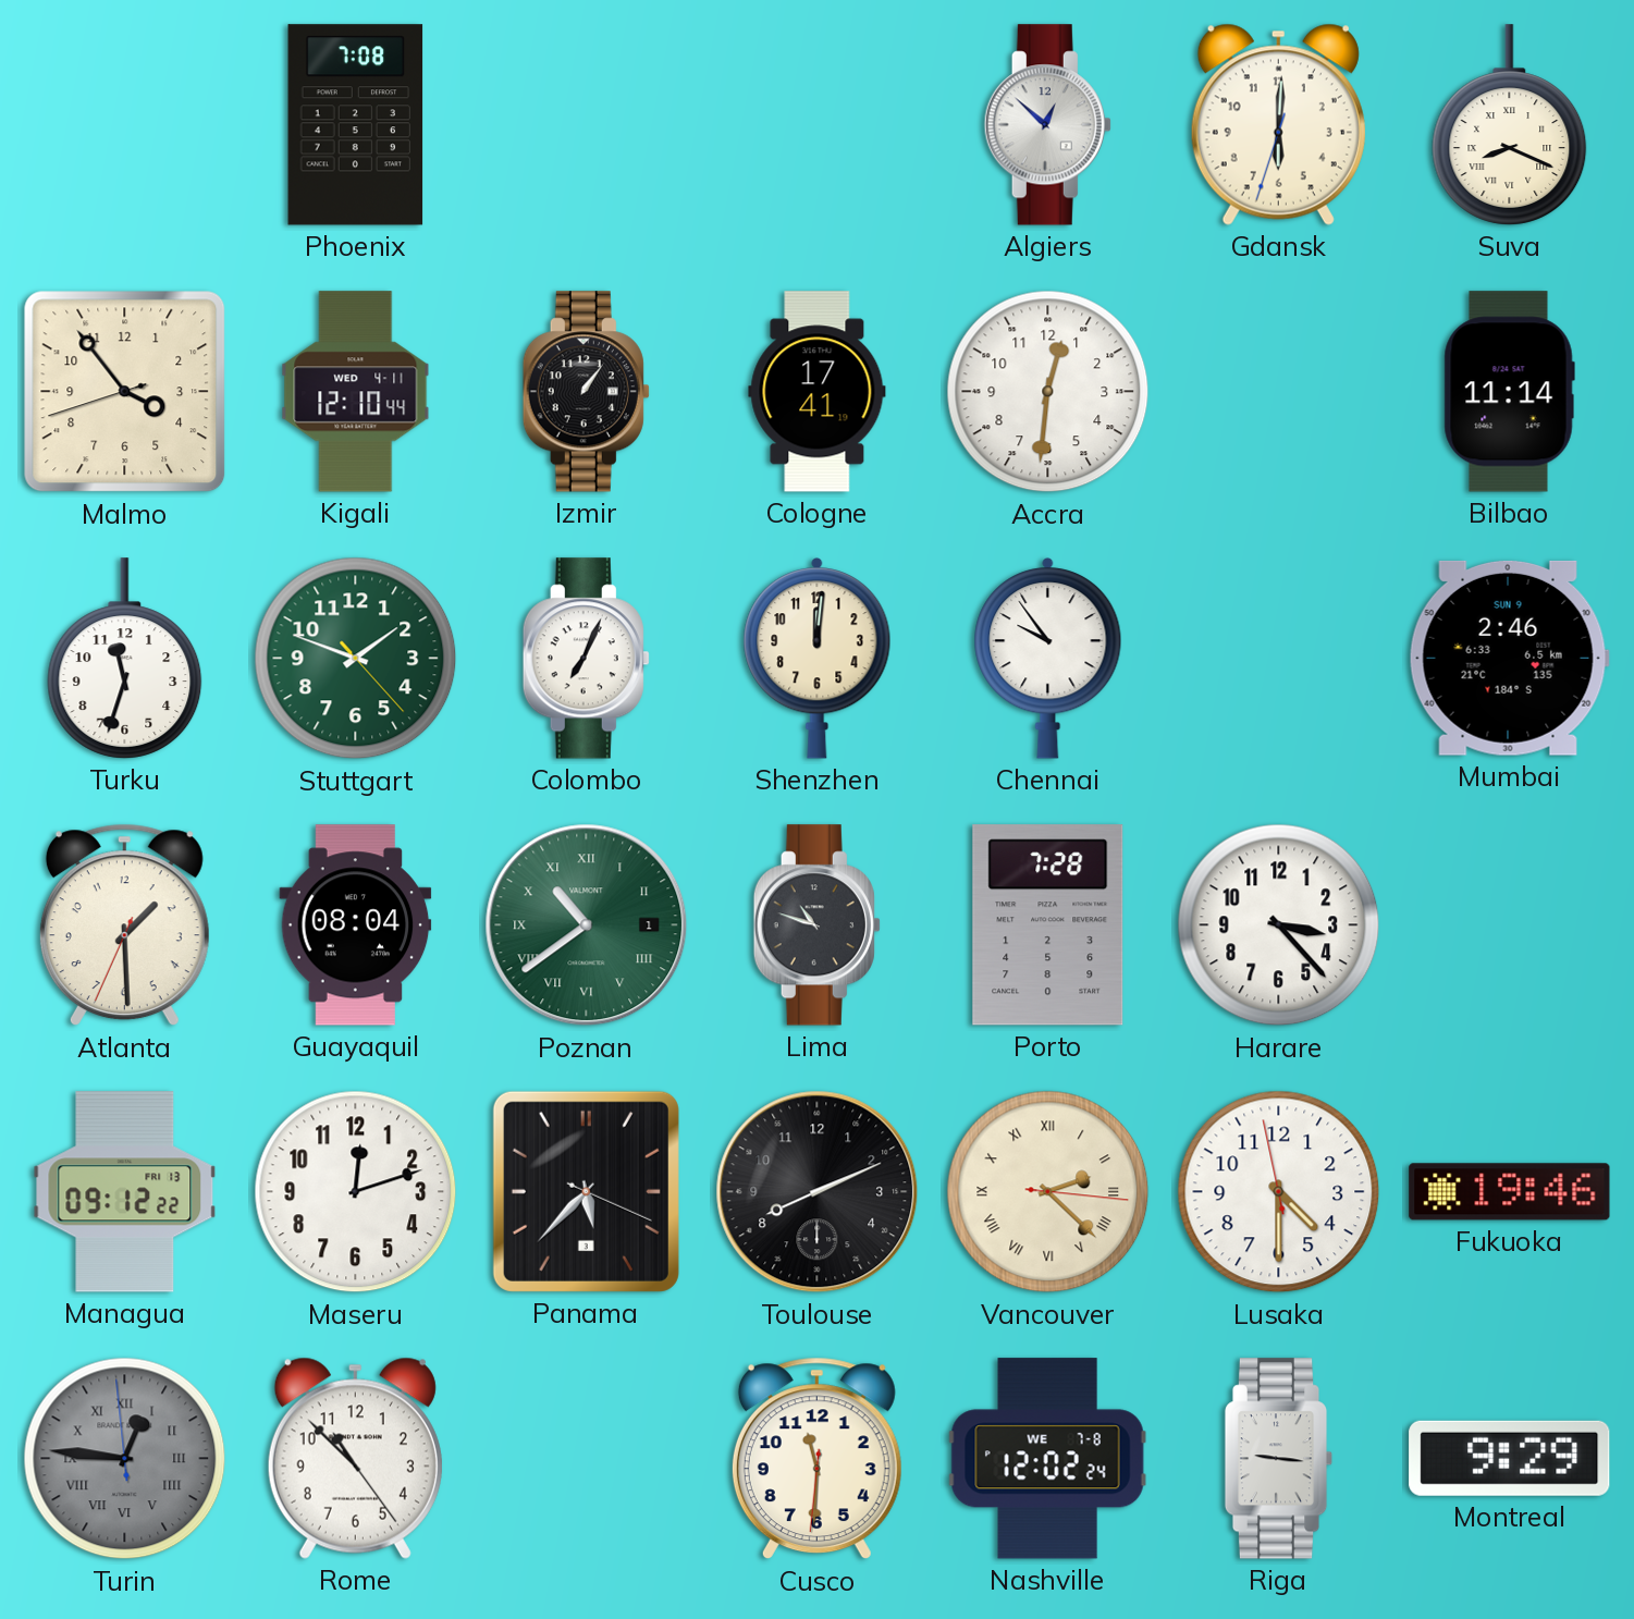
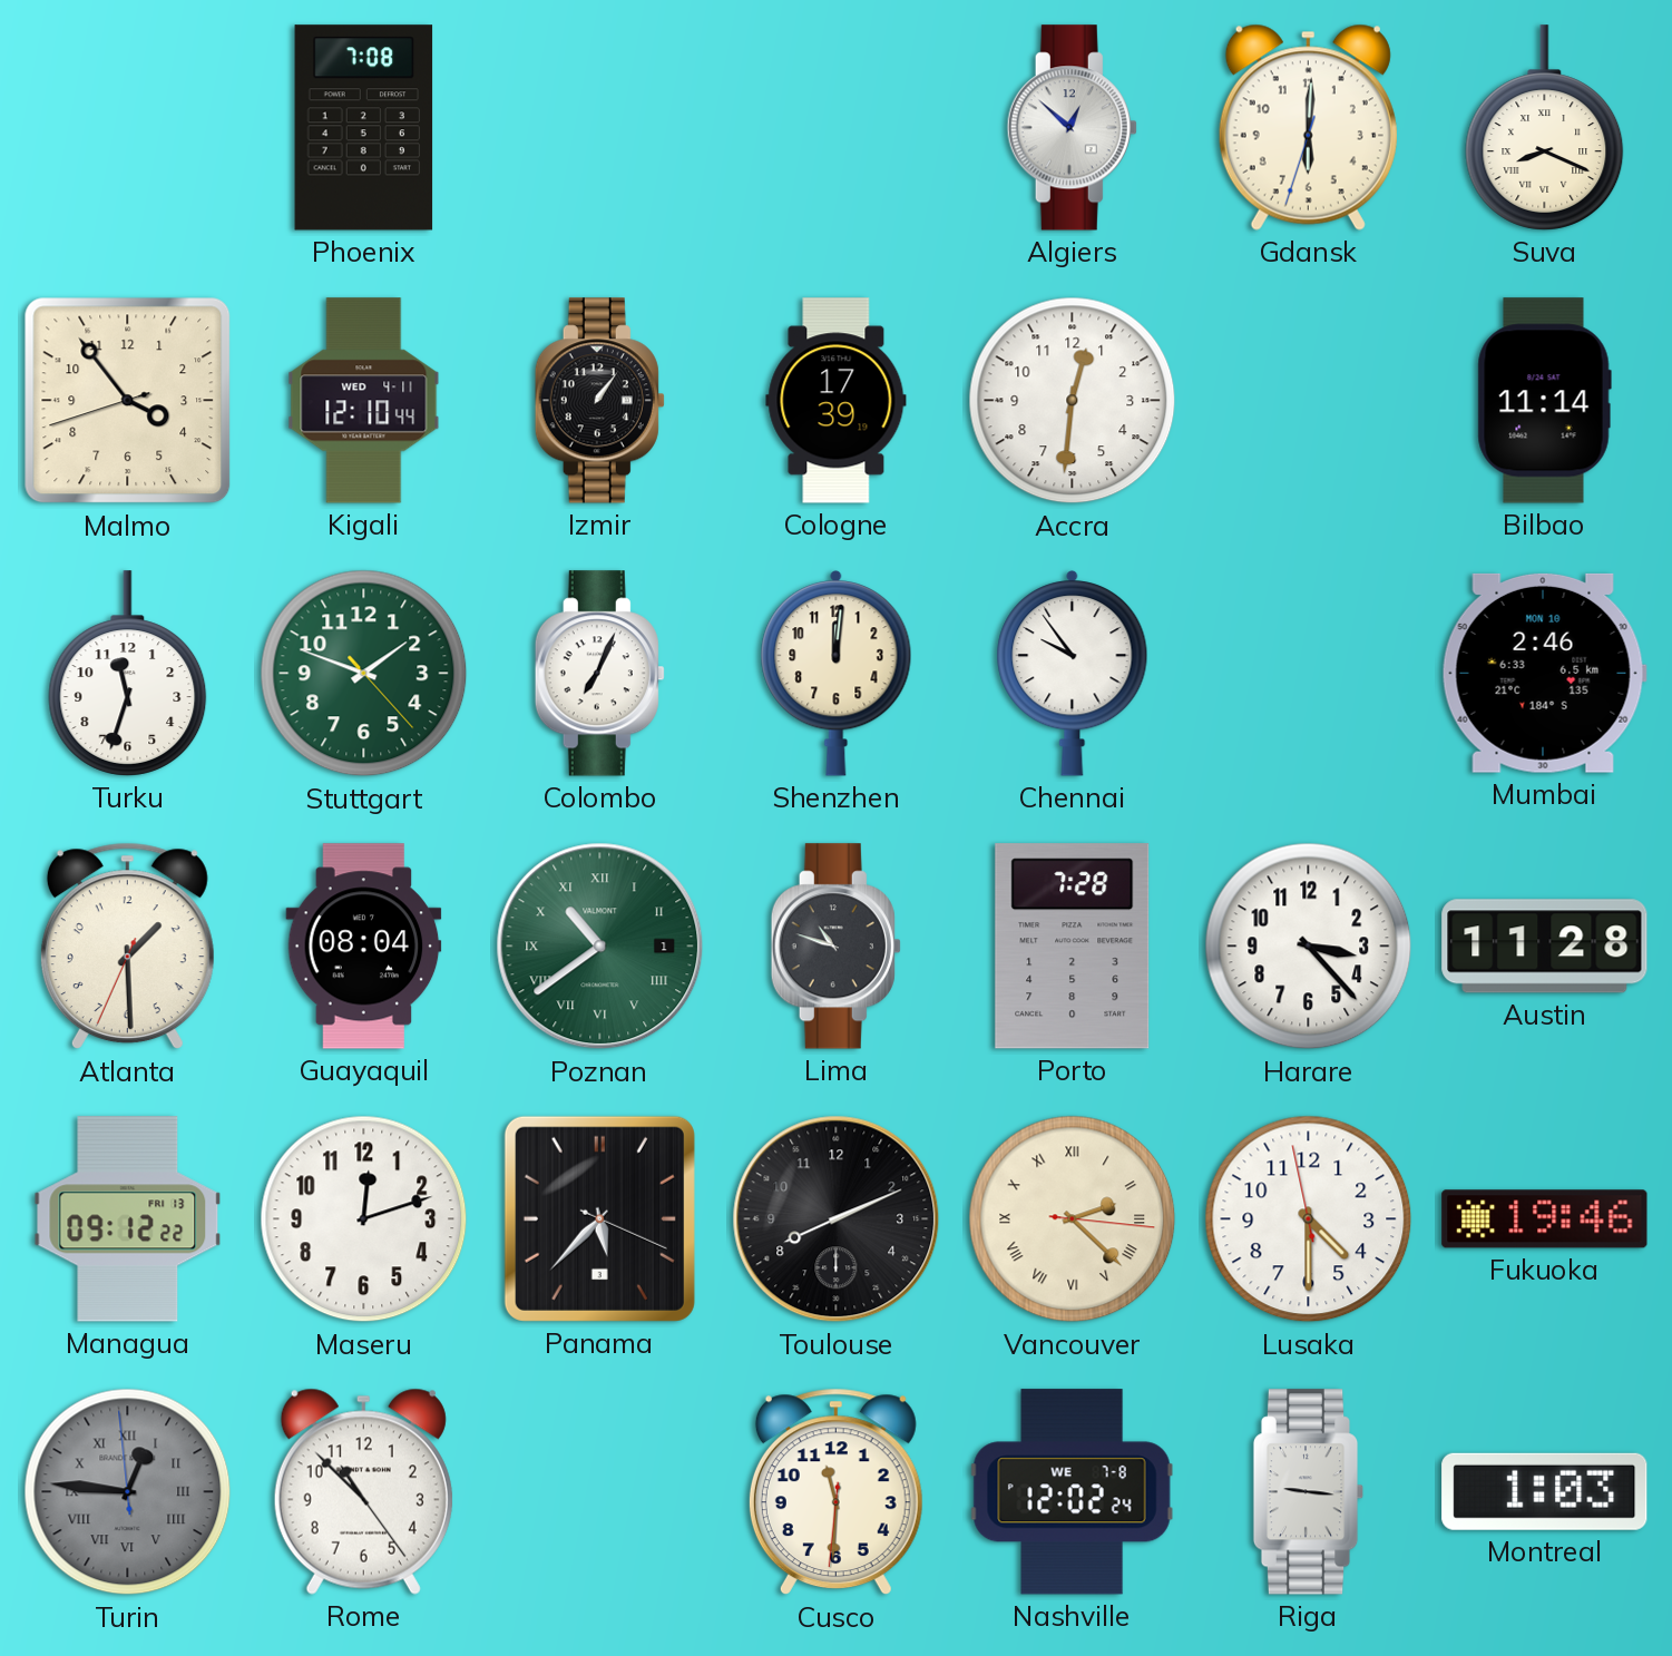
Cologne: 17:41 -> 17:39
Mumbai date: SUN 9 -> MON 10
Austin: none -> 11:28
Montreal: 9:29 -> 1:03
